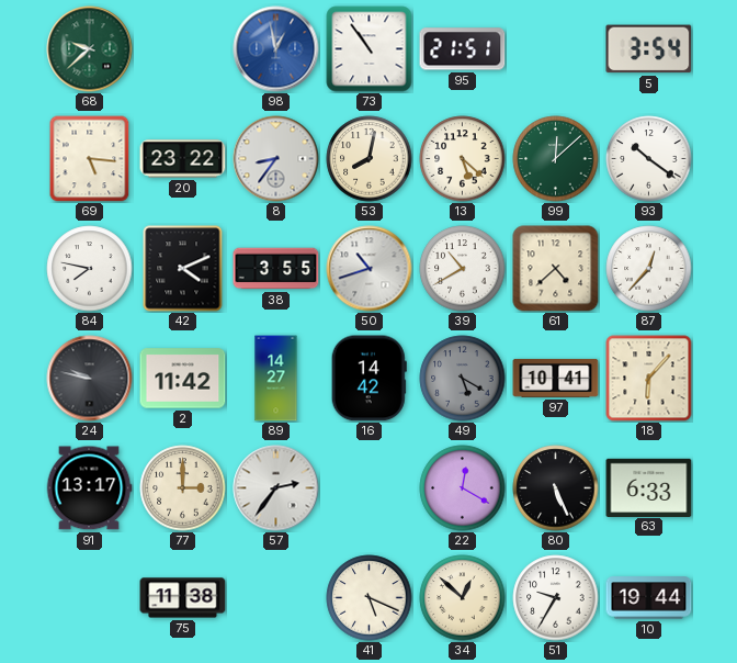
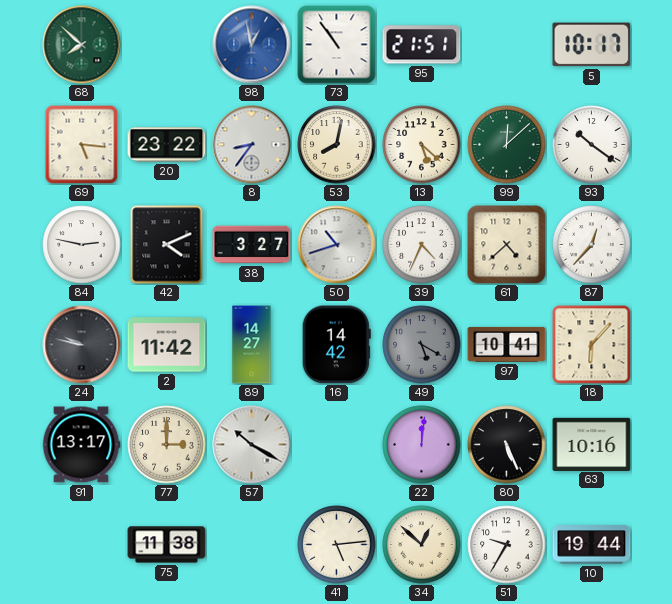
68: 9:38 -> 7:52
5: 3:54 -> 10:17
84: 7:47 -> 2:47
38: 3:55 -> 3:27
39: 10:40 -> 4:34
57: 2:36 -> 10:20
22: 12:20 -> 12:01
63: 6:33 -> 10:16
41: 5:19 -> 5:14
